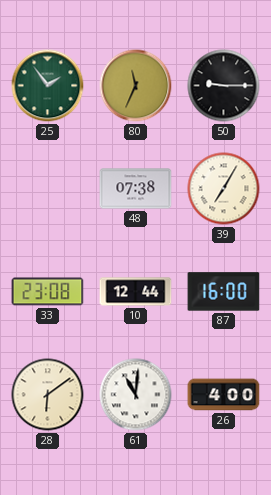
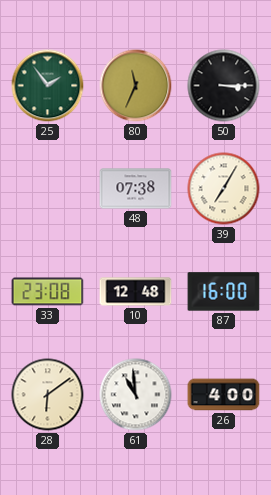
50: 9:15 -> 3:15
10: 12:44 -> 12:48
61: 11:01 -> 10:59
